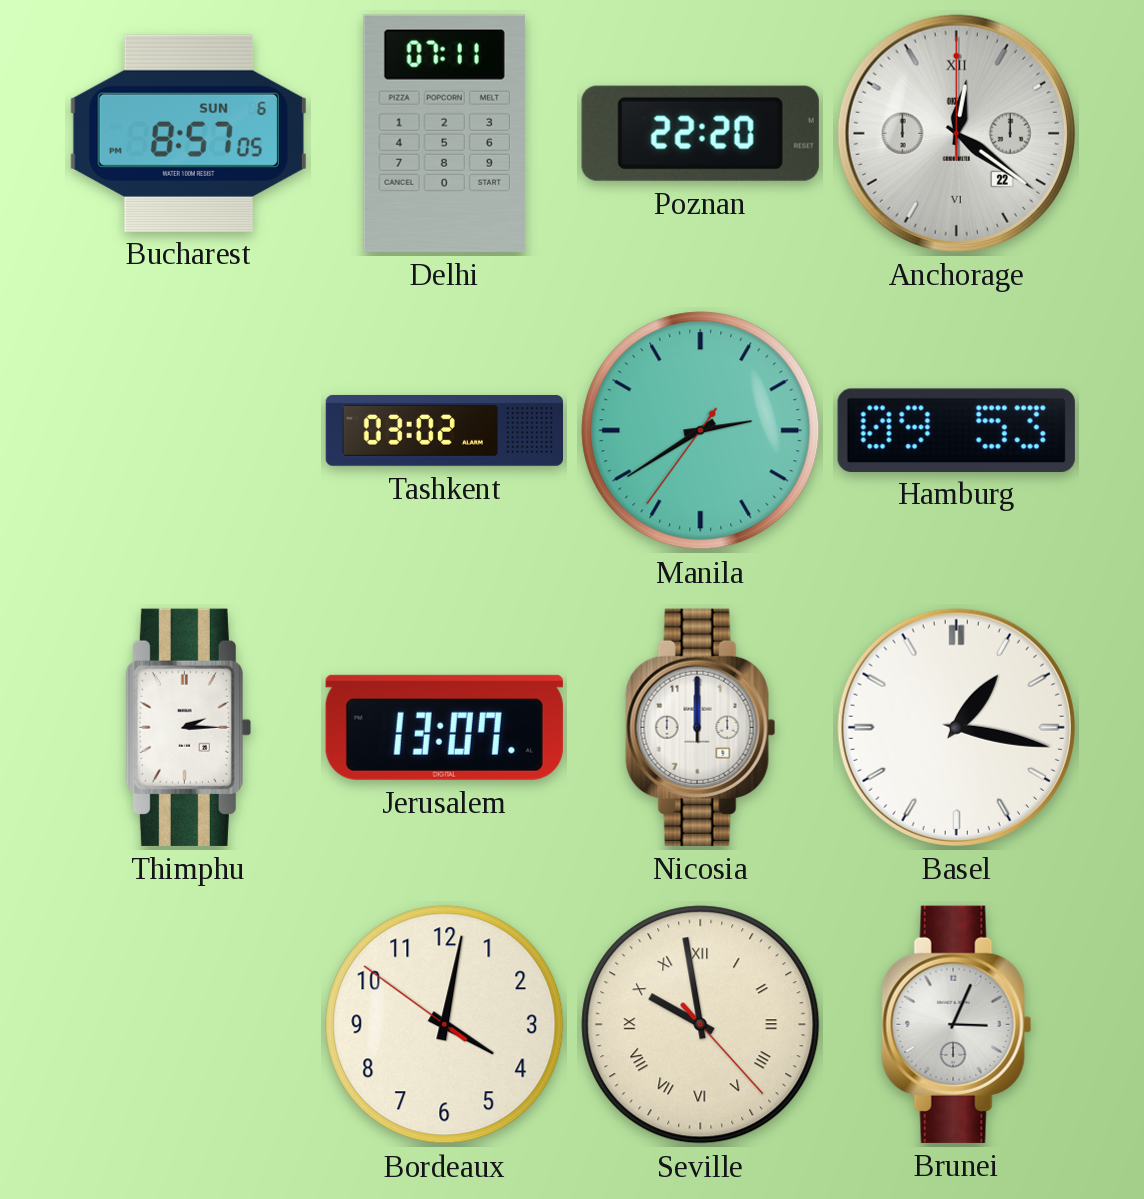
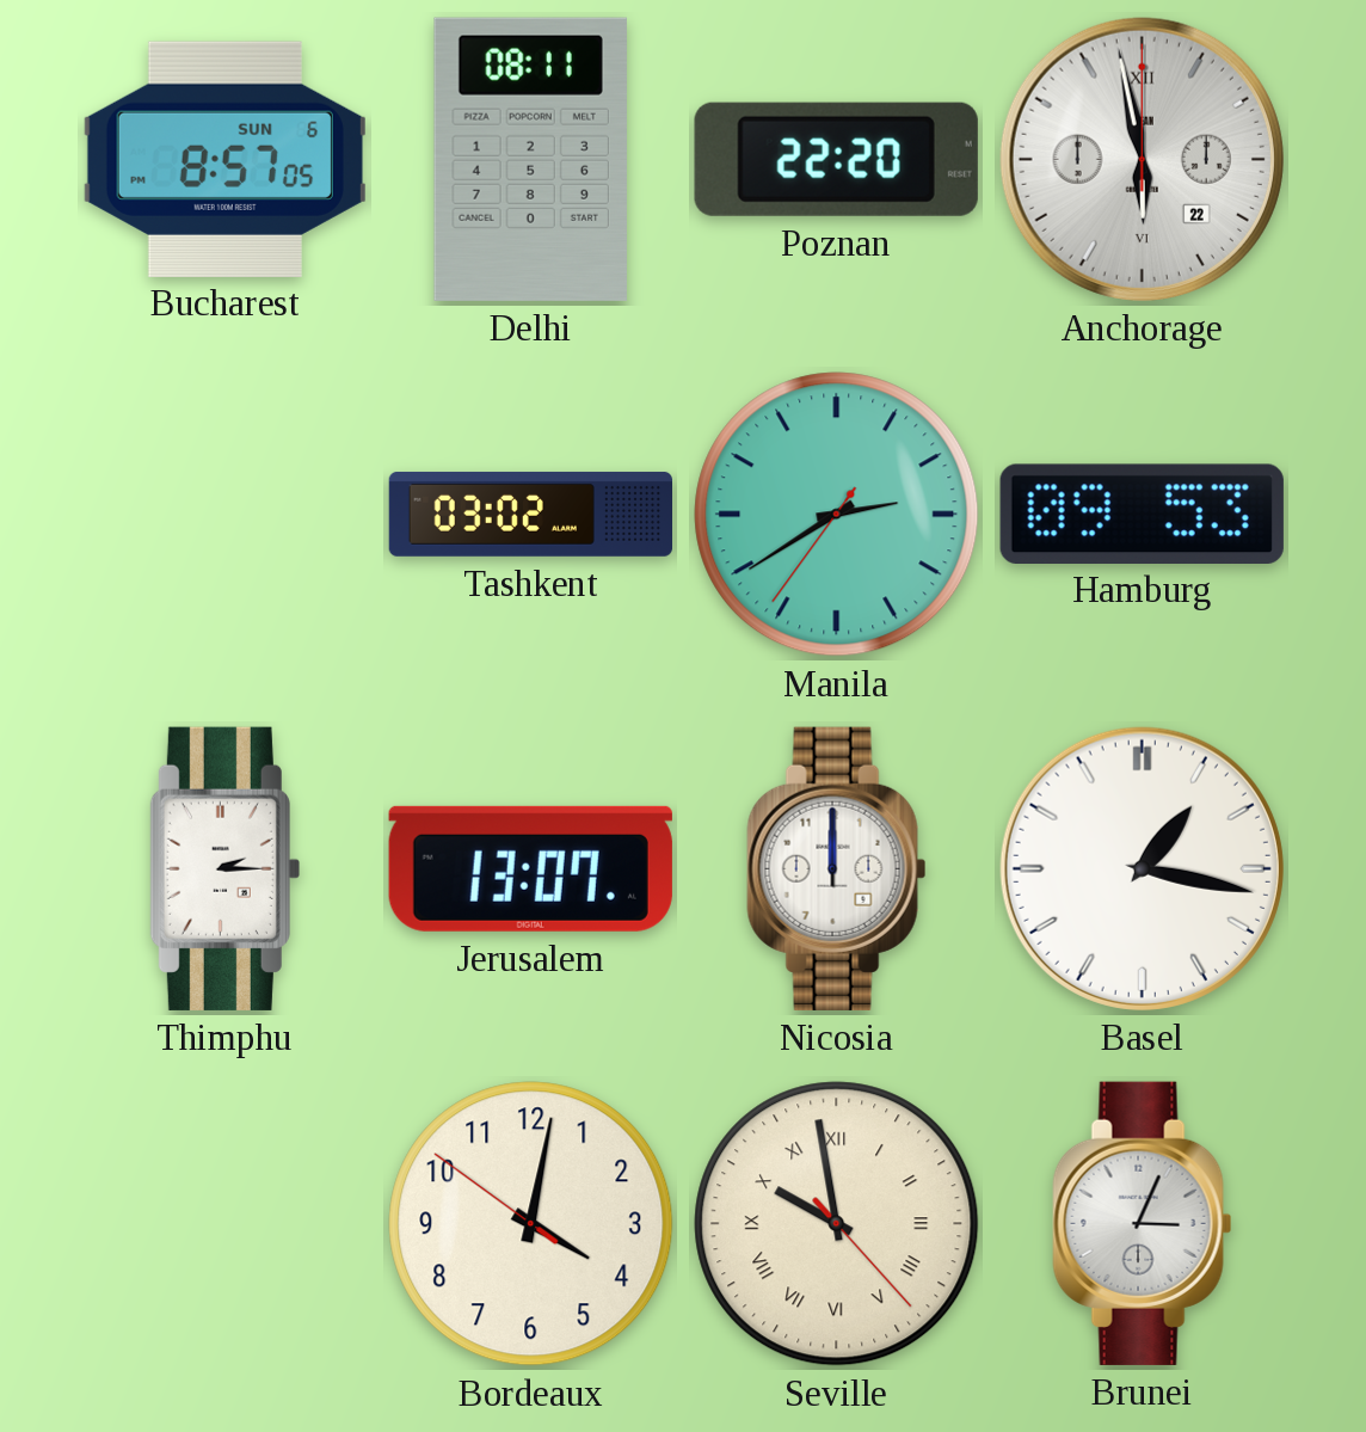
Delhi: 07:11 -> 08:11
Anchorage: 12:21 -> 5:58
